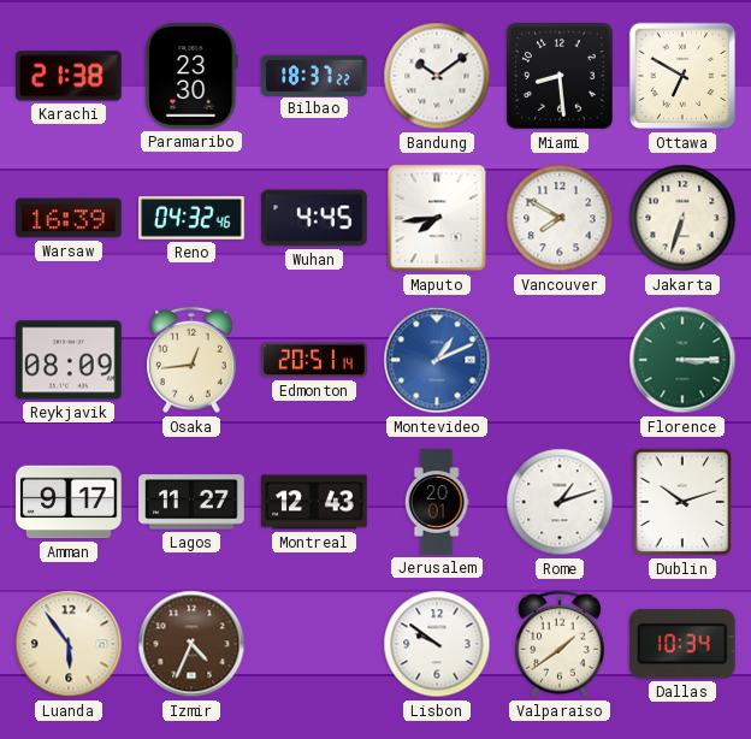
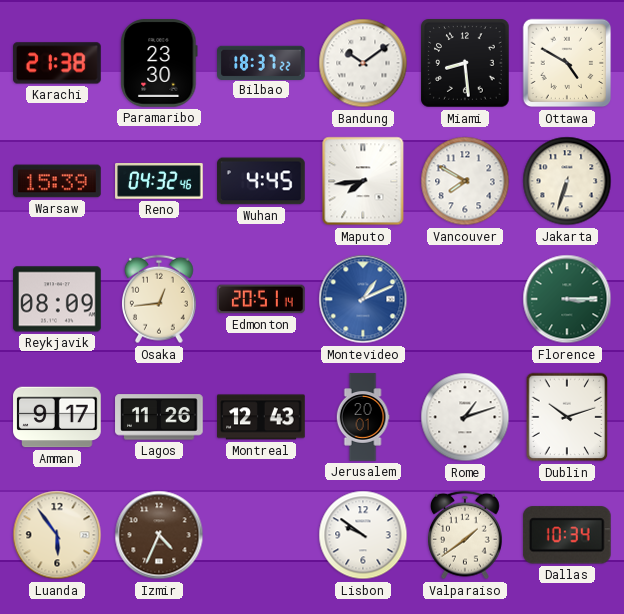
Ottawa: 6:50 -> 4:50
Warsaw: 16:39 -> 15:39
Lagos: 11:27 -> 11:26
